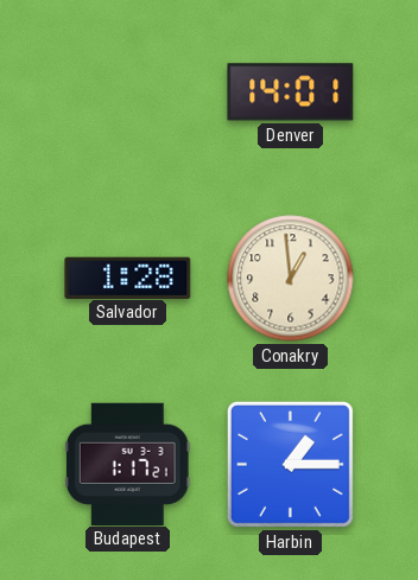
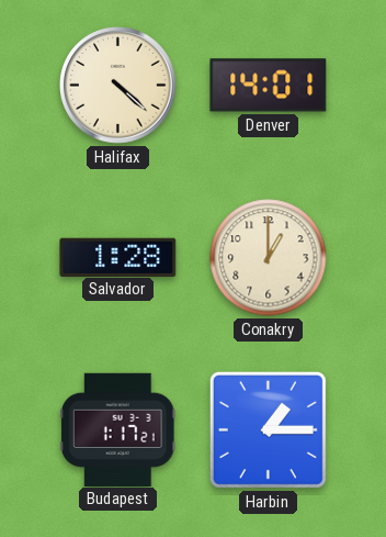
Halifax: none -> 4:22
Conakry: 12:59 -> 1:00
